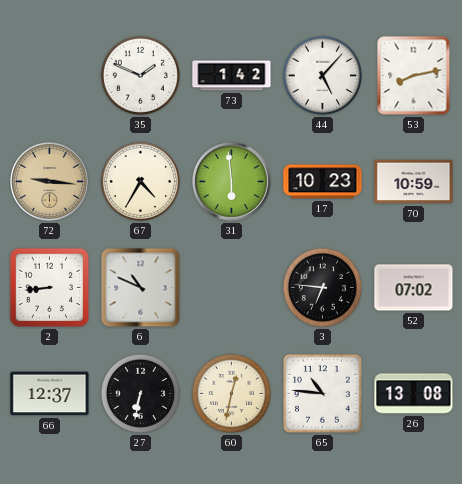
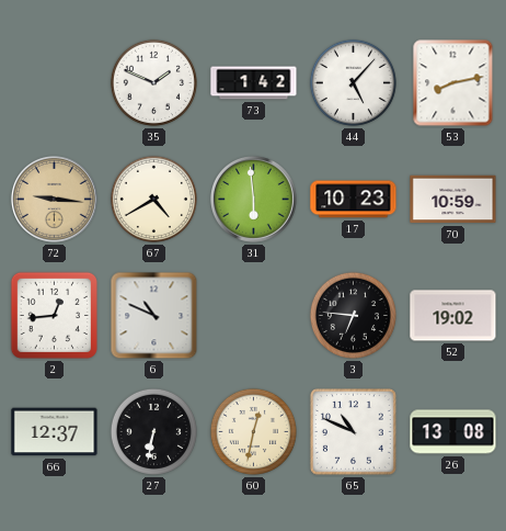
67: 4:35 -> 4:40
2: 8:44 -> 12:44
52: 07:02 -> 19:02
65: 10:46 -> 10:49
